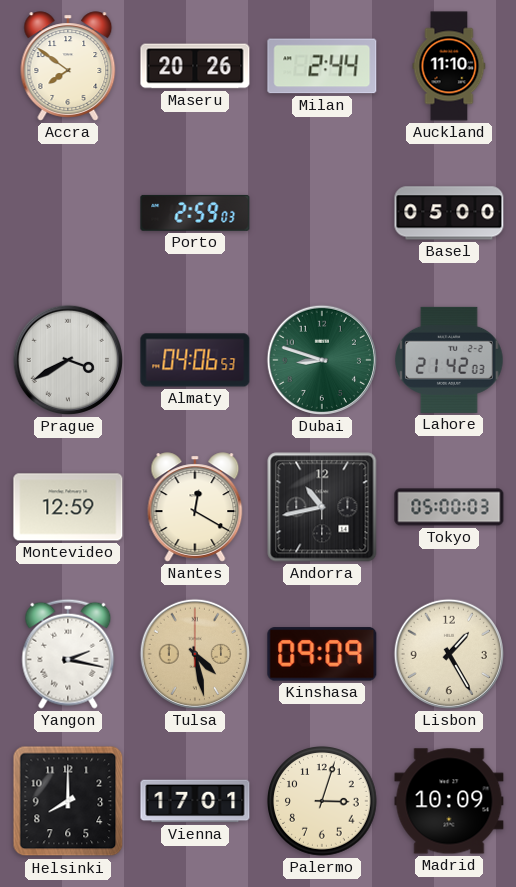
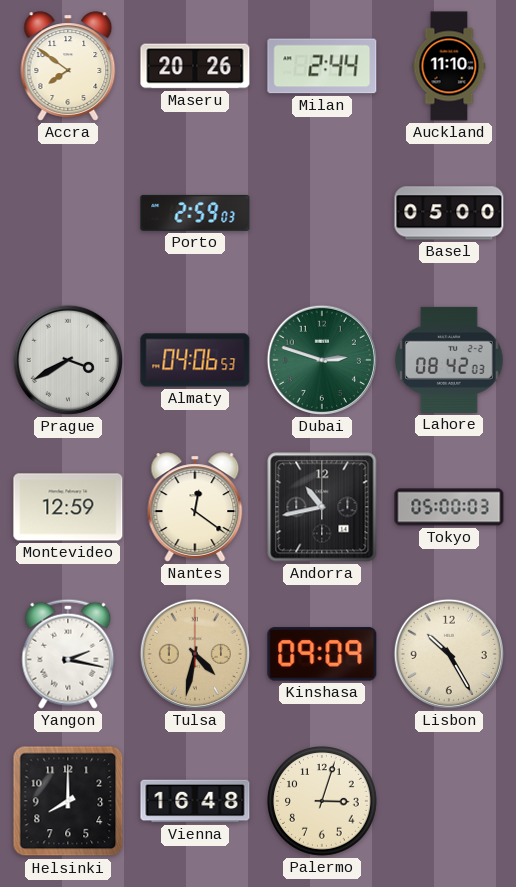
Dubai: 8:48 -> 2:48
Lahore: 21:42 -> 08:42
Nantes: 12:20 -> 12:21
Tulsa: 4:28 -> 4:32
Lisbon: 1:25 -> 10:25
Vienna: 17:01 -> 16:48
Madrid: 10:09 -> none
